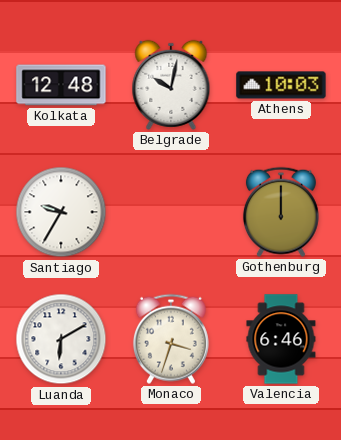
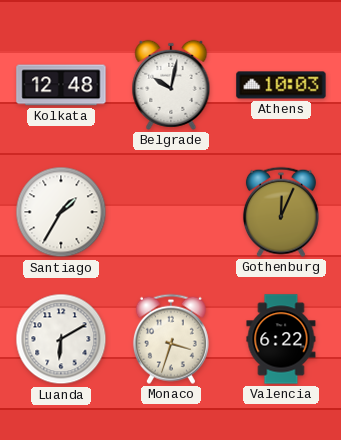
Santiago: 9:35 -> 1:35
Gothenburg: 12:00 -> 12:04
Valencia: 6:46 -> 6:22
